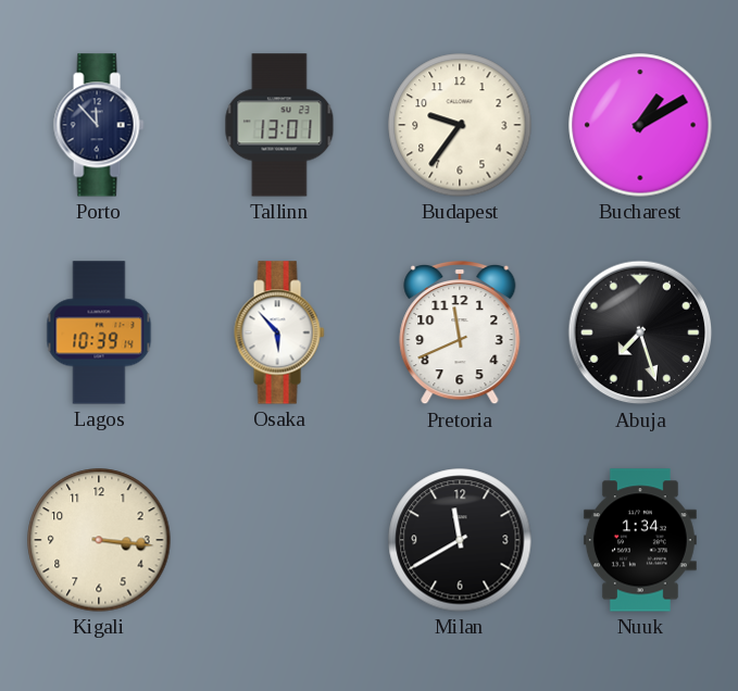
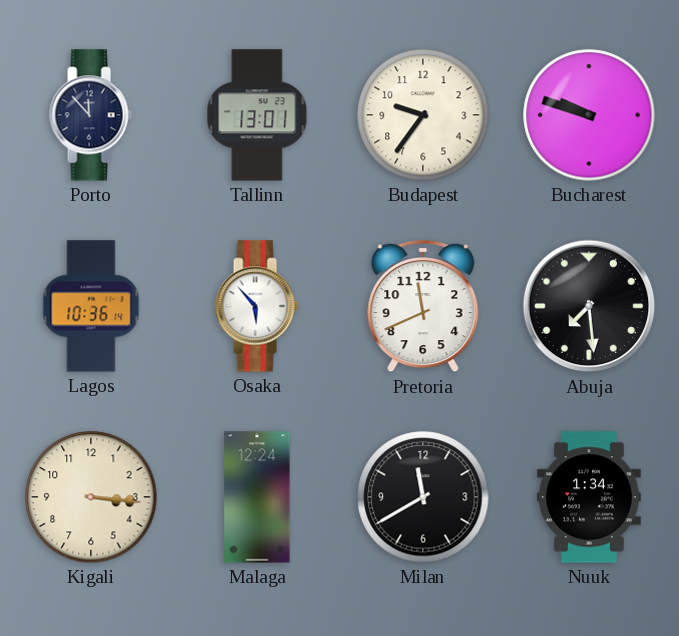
Bucharest: 1:10 -> 9:48
Lagos: 10:39 -> 10:36
Abuja: 7:27 -> 7:29
Malaga: none -> 12:24
